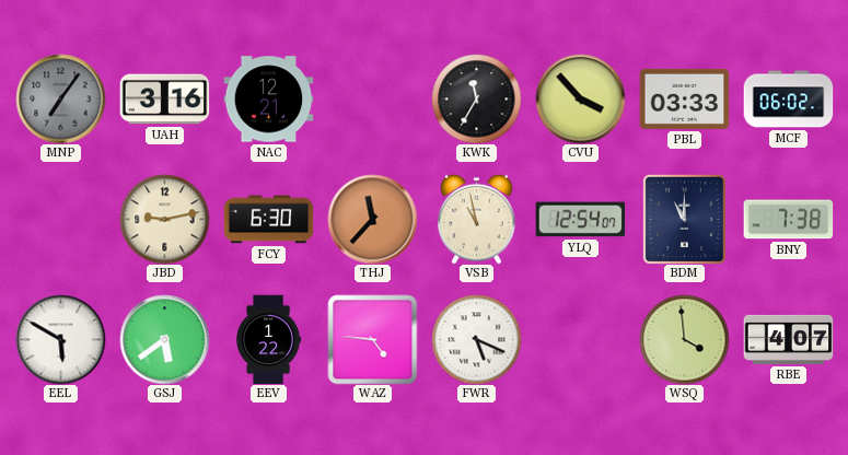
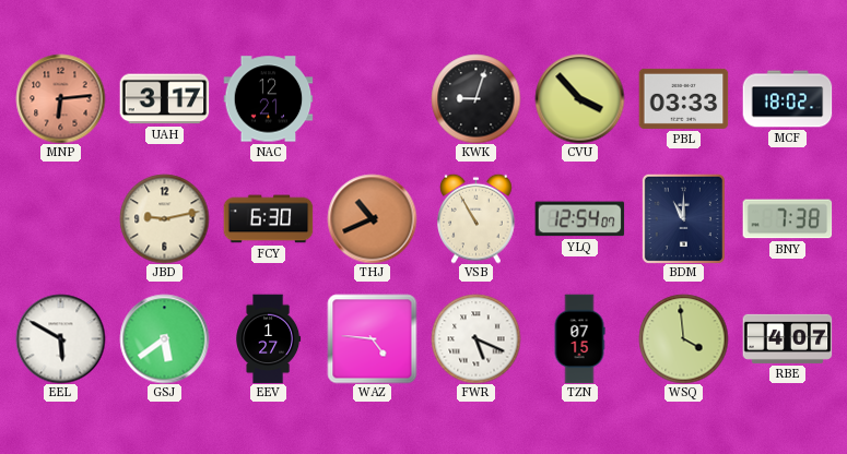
MNP: 7:06 -> 6:14
MNP dial: grey -> salmon
UAH: 3:16 -> 3:17
KWK: 11:35 -> 9:03
MCF: 06:02 -> 18:02
THJ: 11:37 -> 10:41
VSB: 10:58 -> 10:55
EEV: 1:22 -> 1:27
TZN: none -> 07:15
